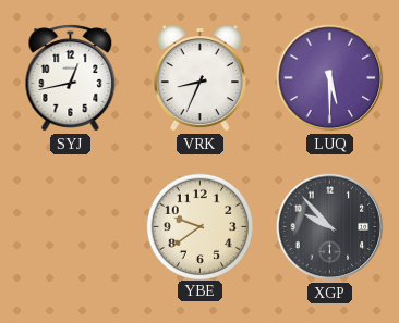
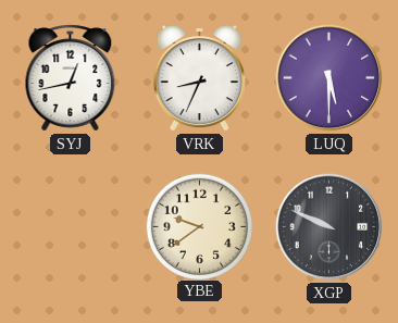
XGP: 9:53 -> 9:49
